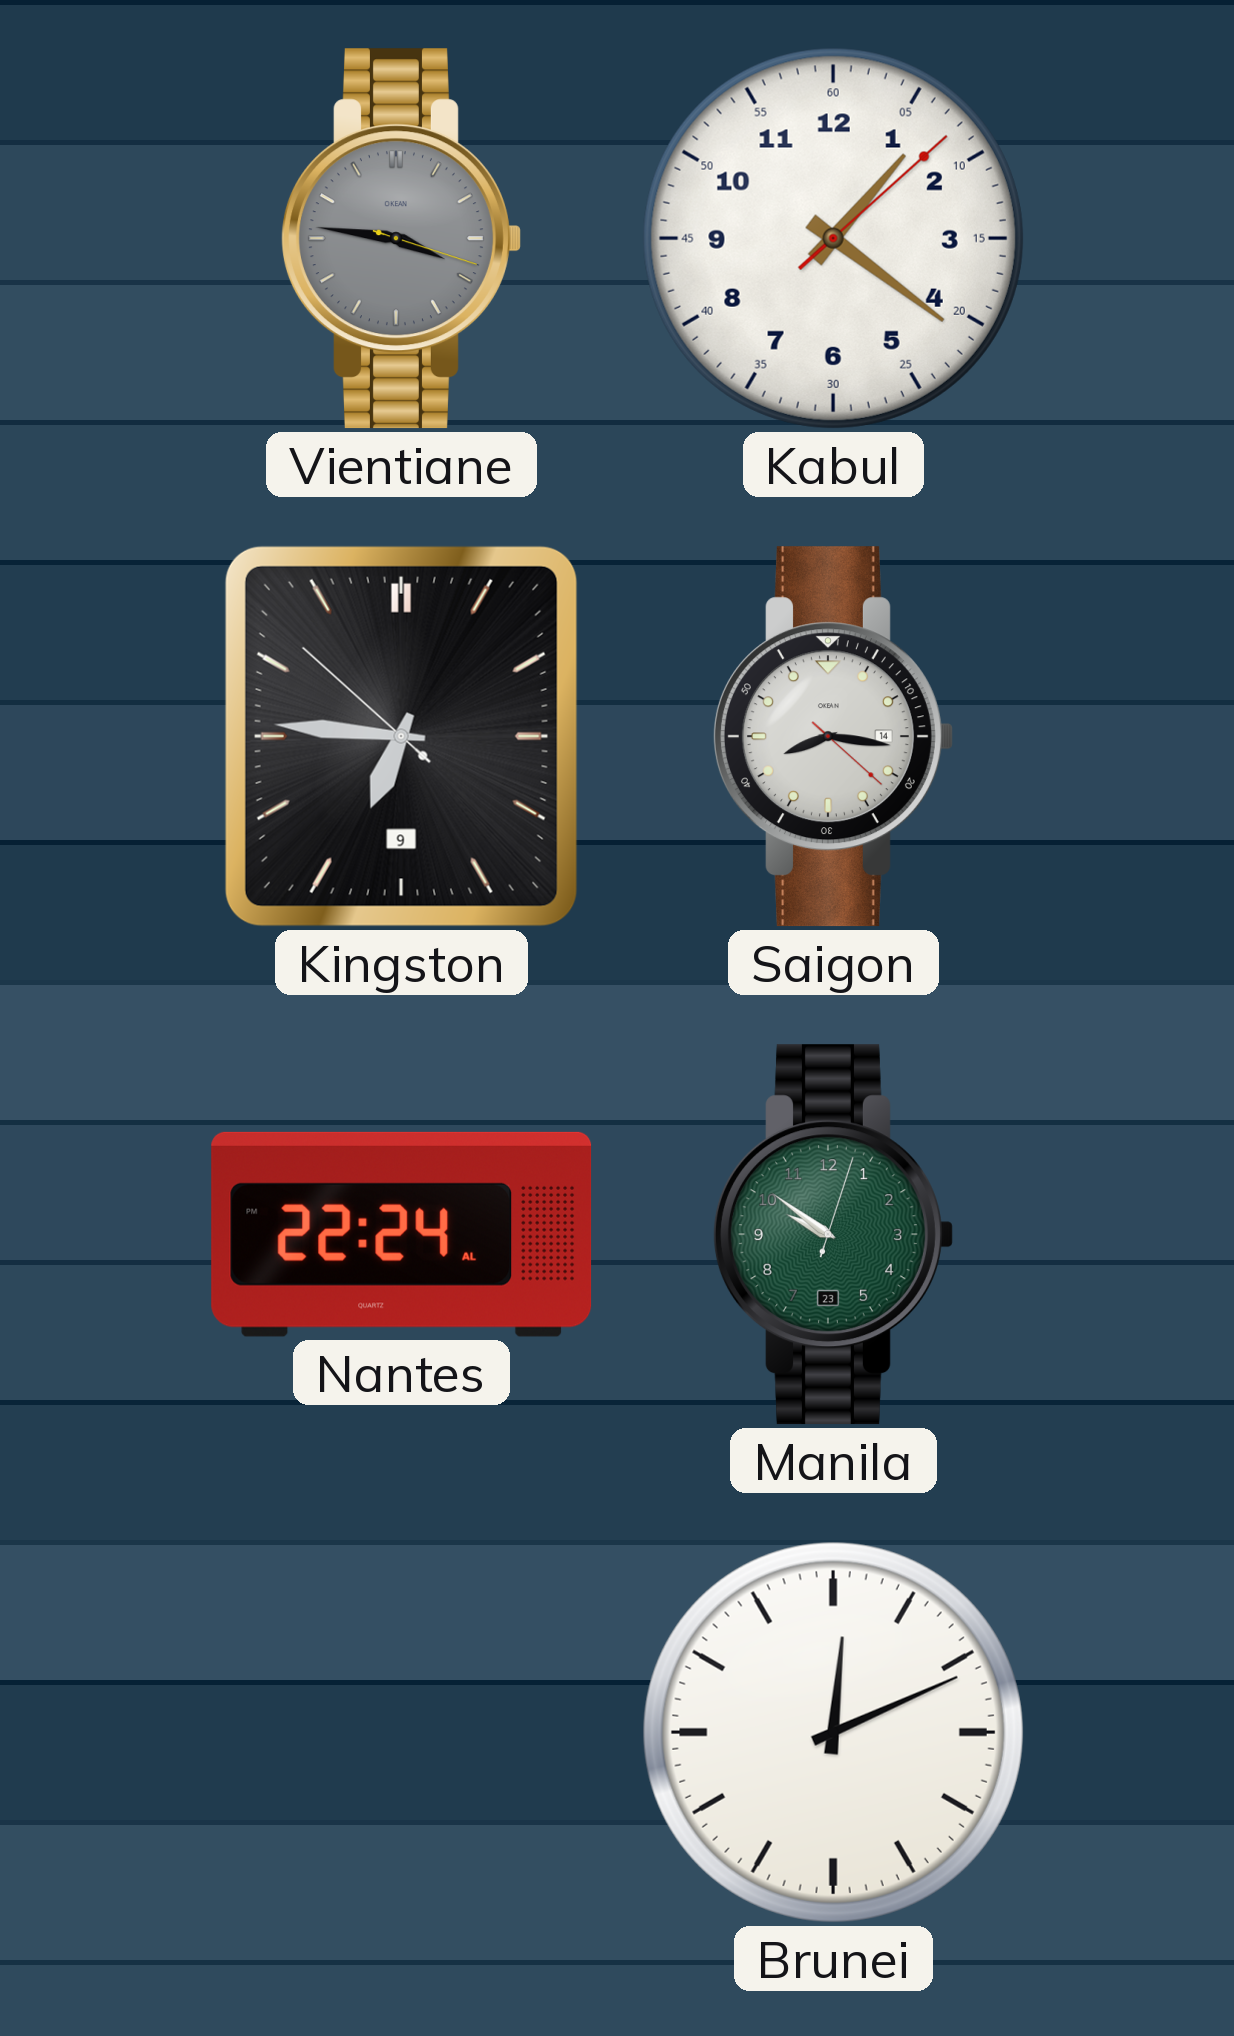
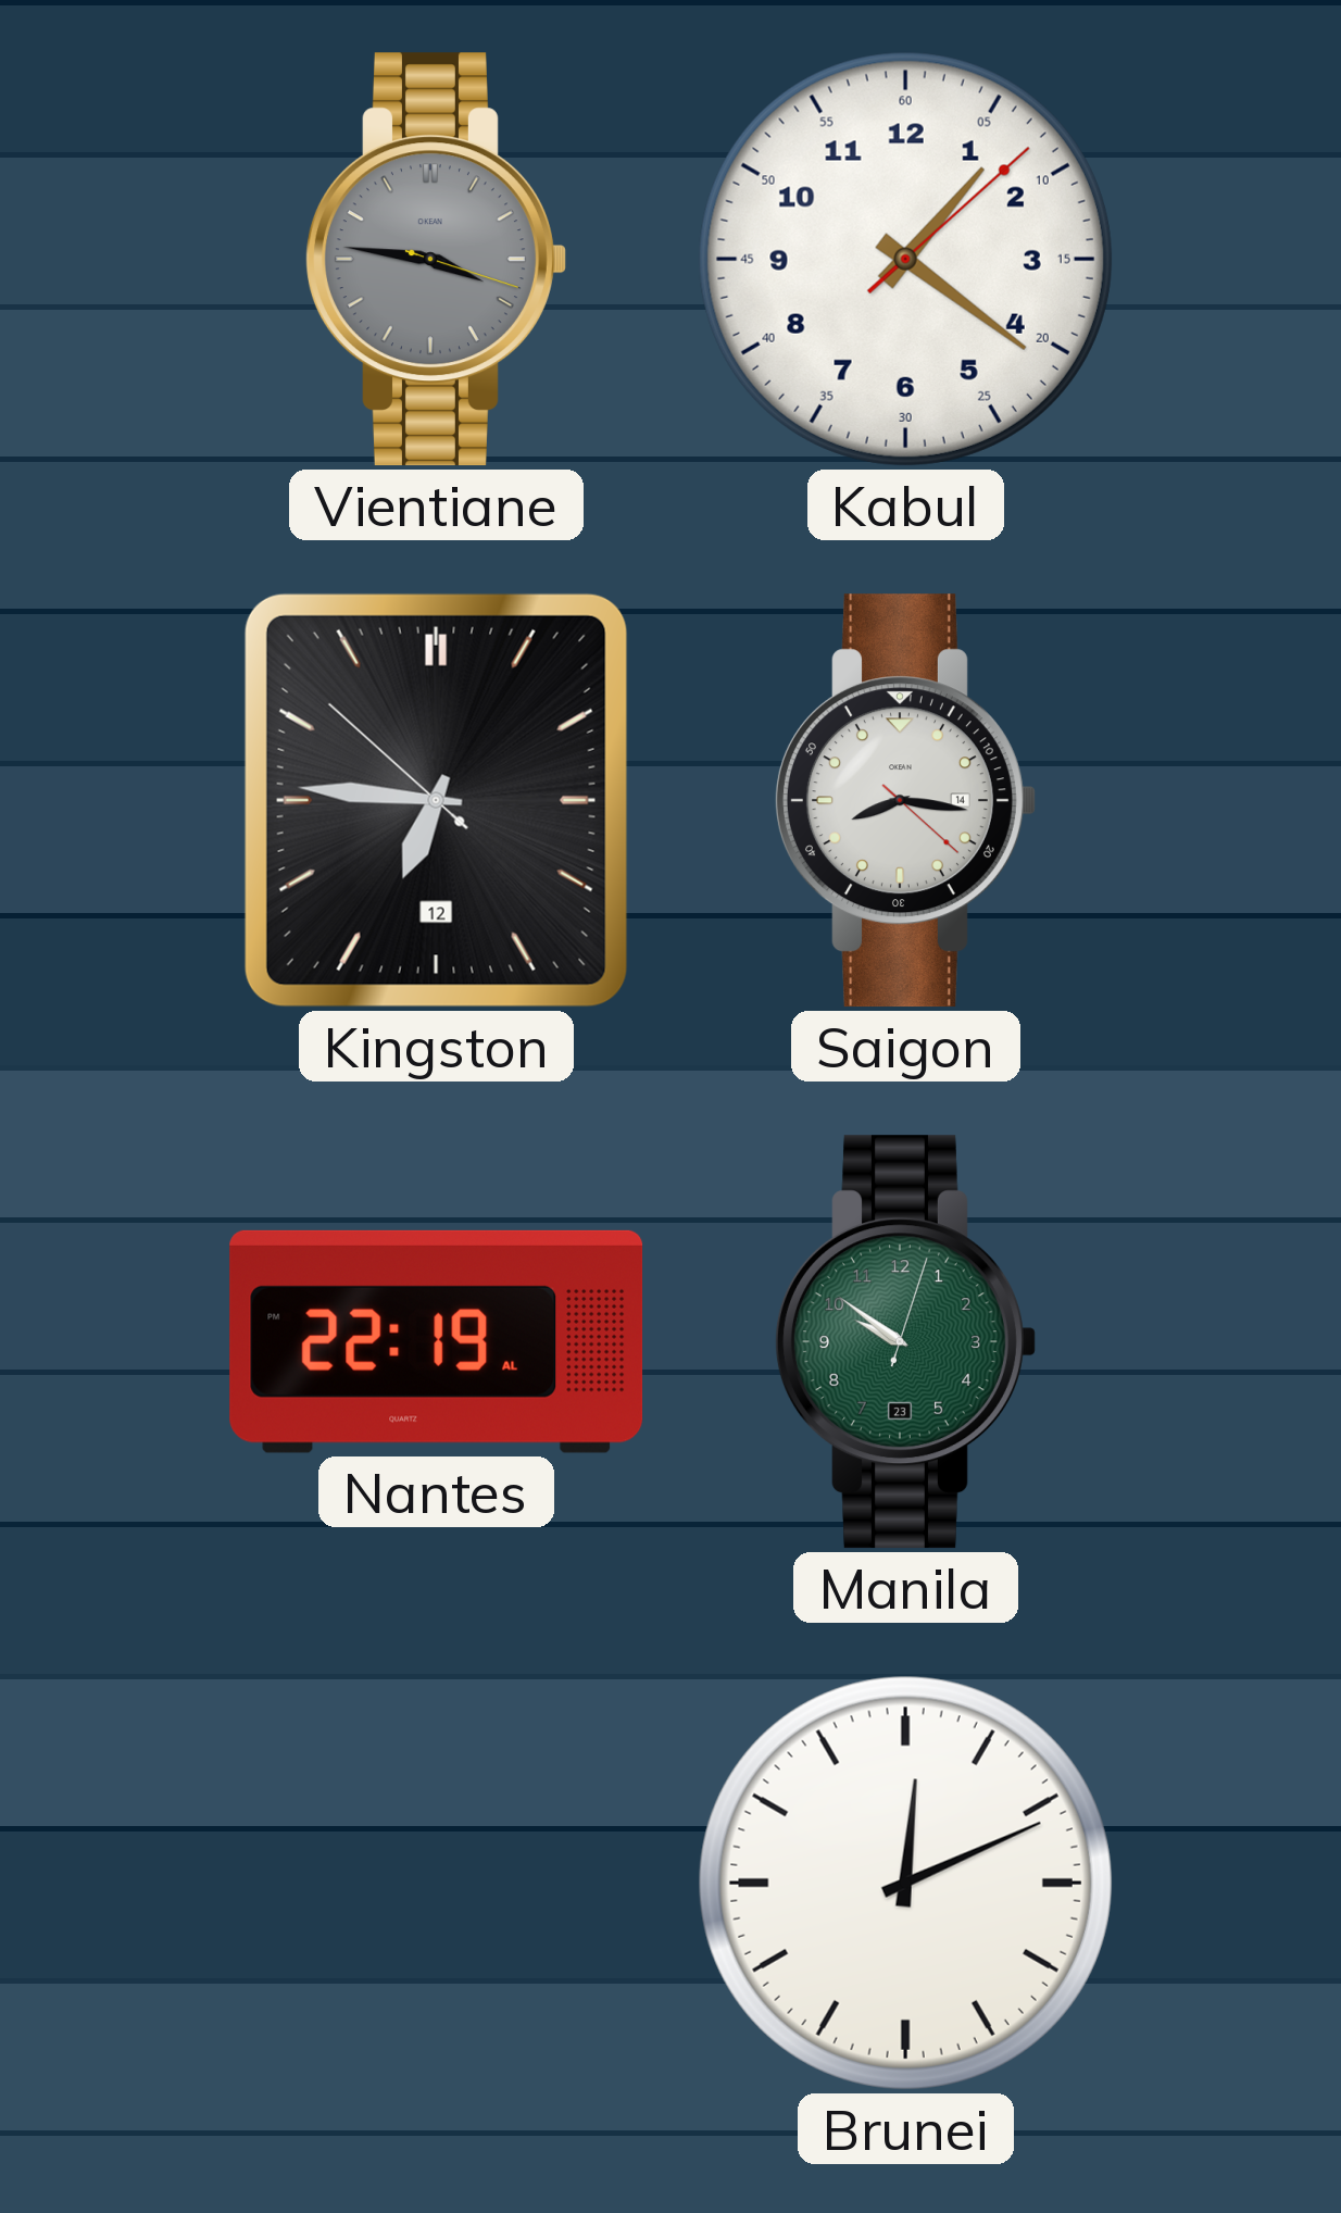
Kingston date: 9 -> 12
Nantes: 22:24 -> 22:19
